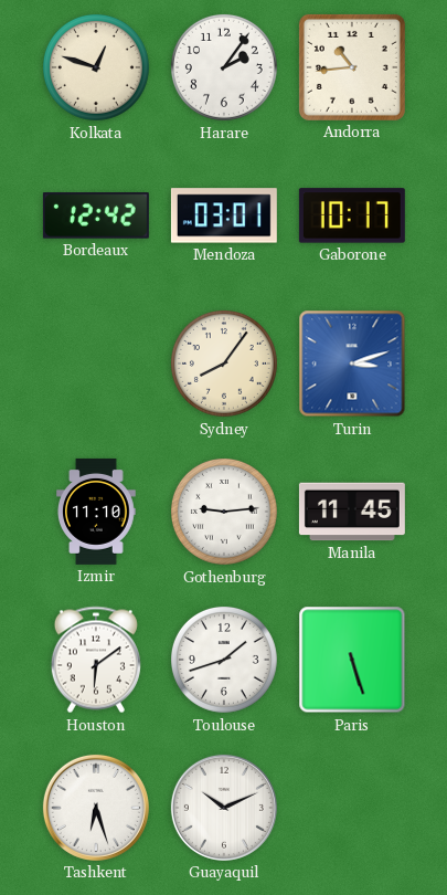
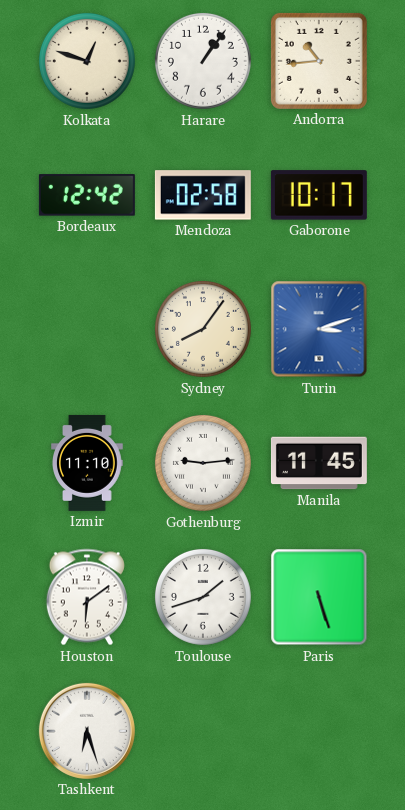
Harare: 2:06 -> 1:06
Mendoza: 03:01 -> 02:58
Guayaquil: 10:11 -> none
